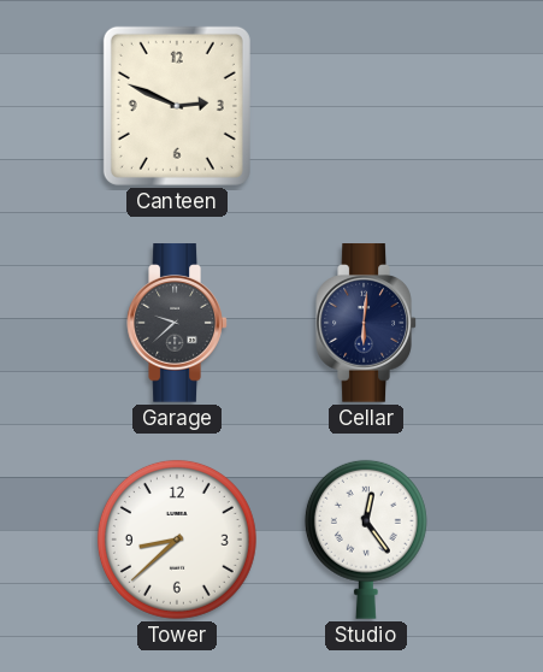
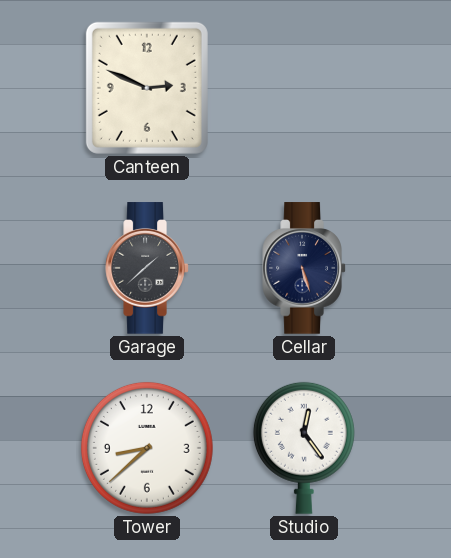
Garage: 9:38 -> 1:38
Cellar: 6:01 -> 5:27
